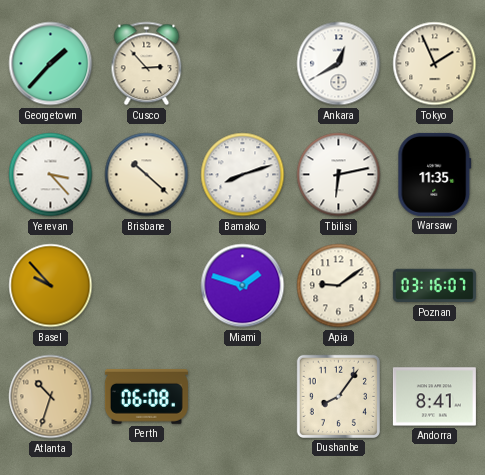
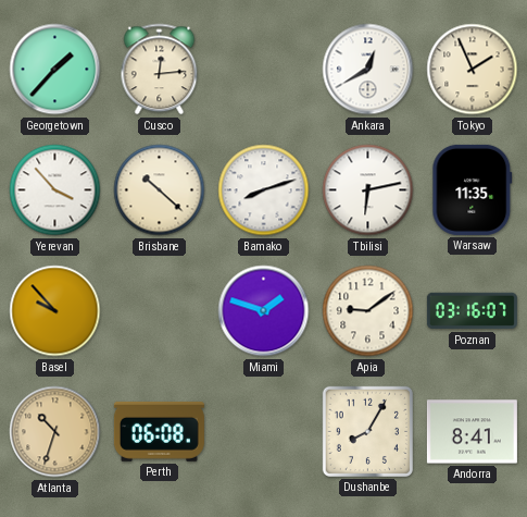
Cusco: 2:53 -> 12:14
Yerevan: 3:23 -> 3:53
Dushanbe: 8:06 -> 8:05
